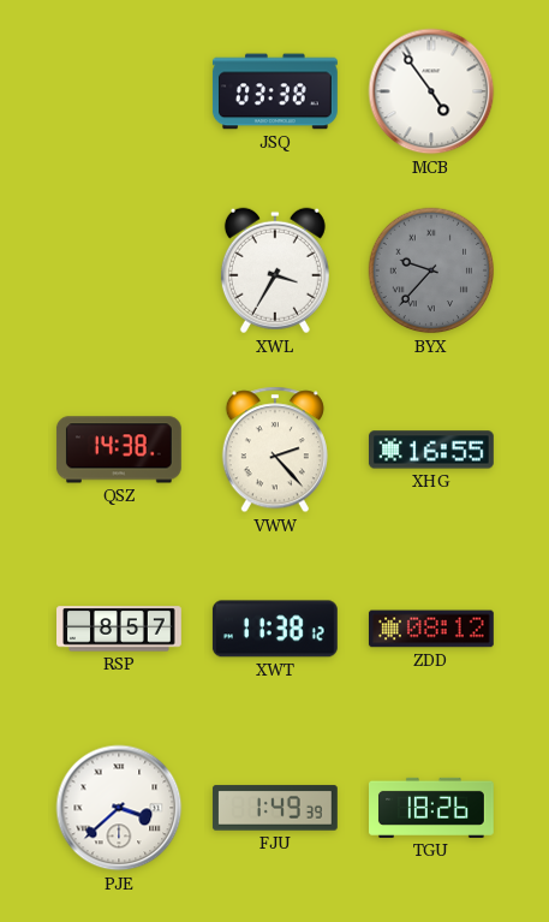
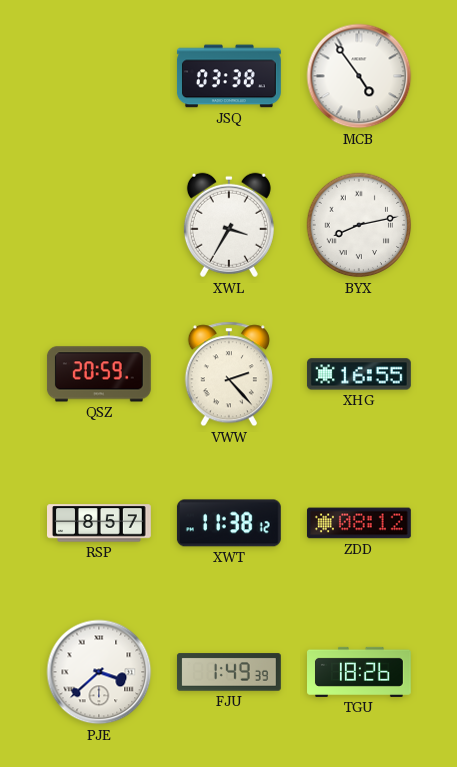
BYX: 9:37 -> 8:13
BYX dial: grey -> white
QSZ: 14:38 -> 20:59
